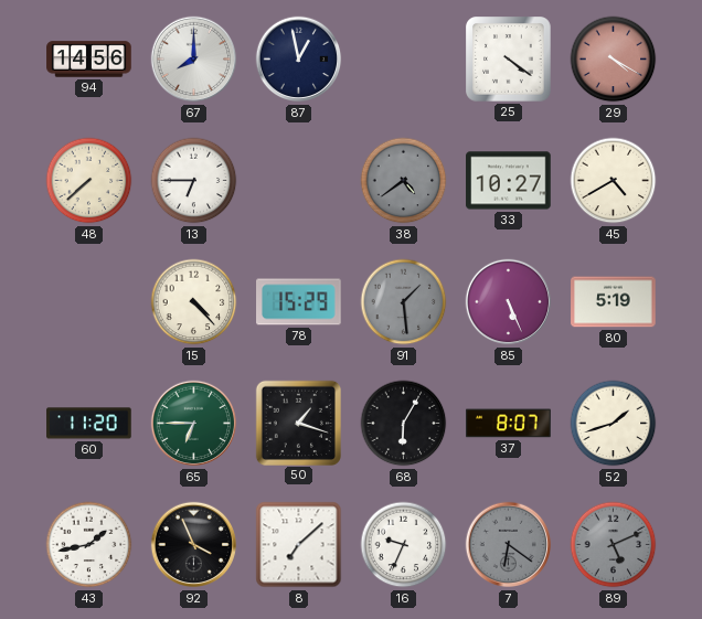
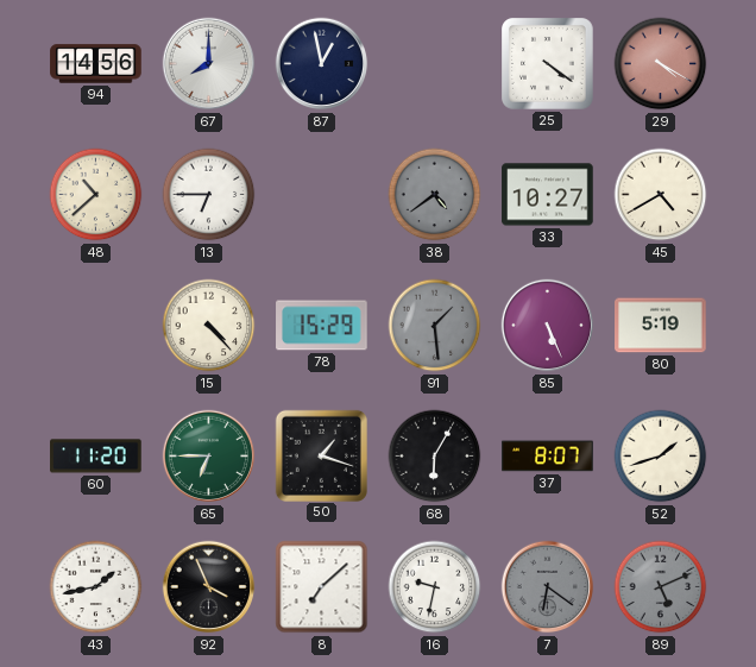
48: 7:38 -> 10:38
16: 9:34 -> 9:32
